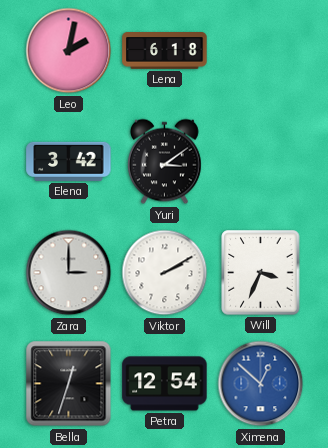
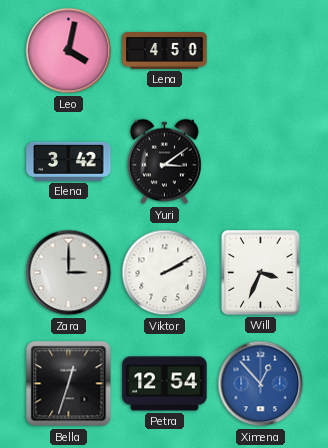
Leo: 2:02 -> 4:02
Lena: 6:18 -> 4:50
Ximena: 12:52 -> 12:53
